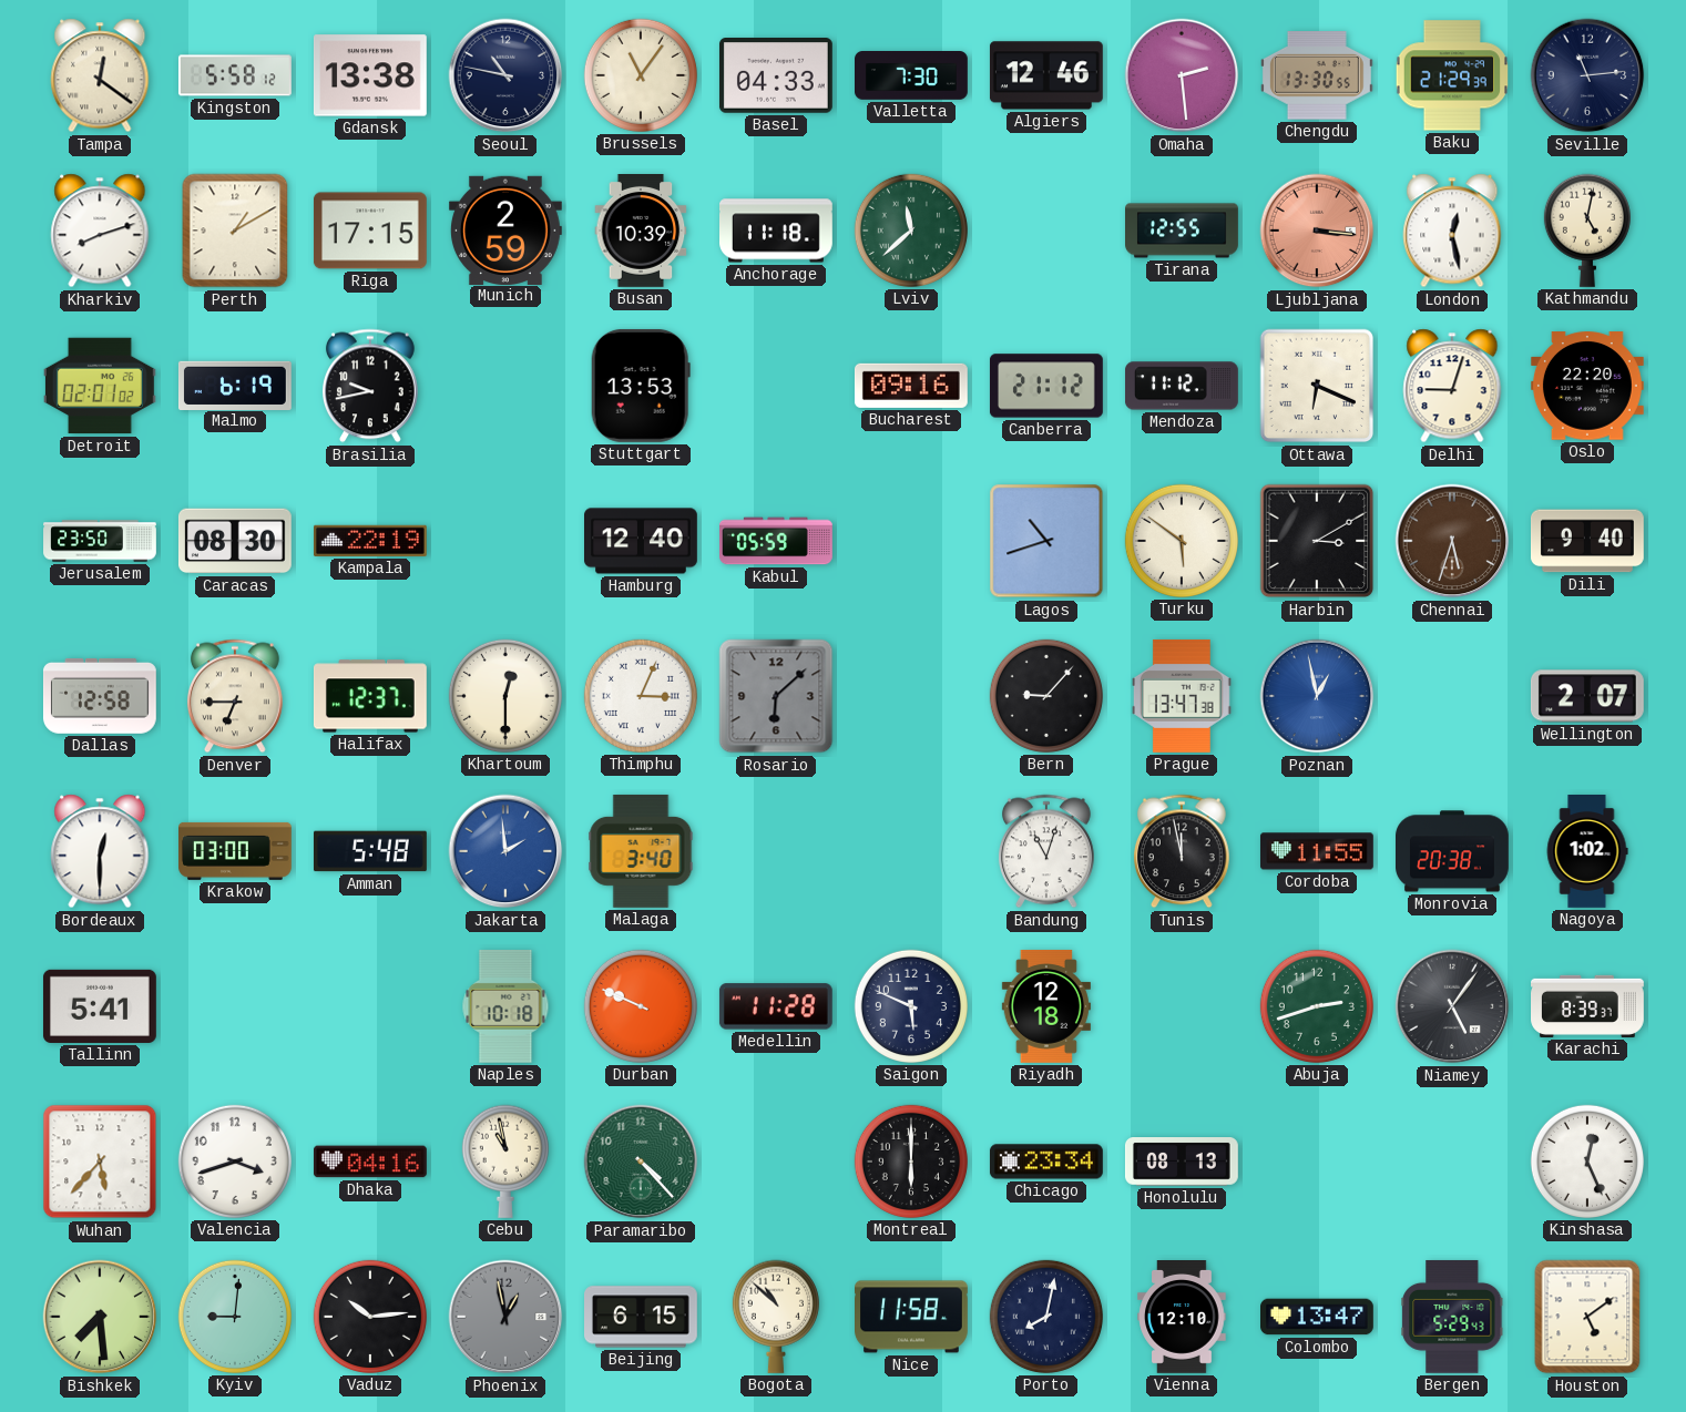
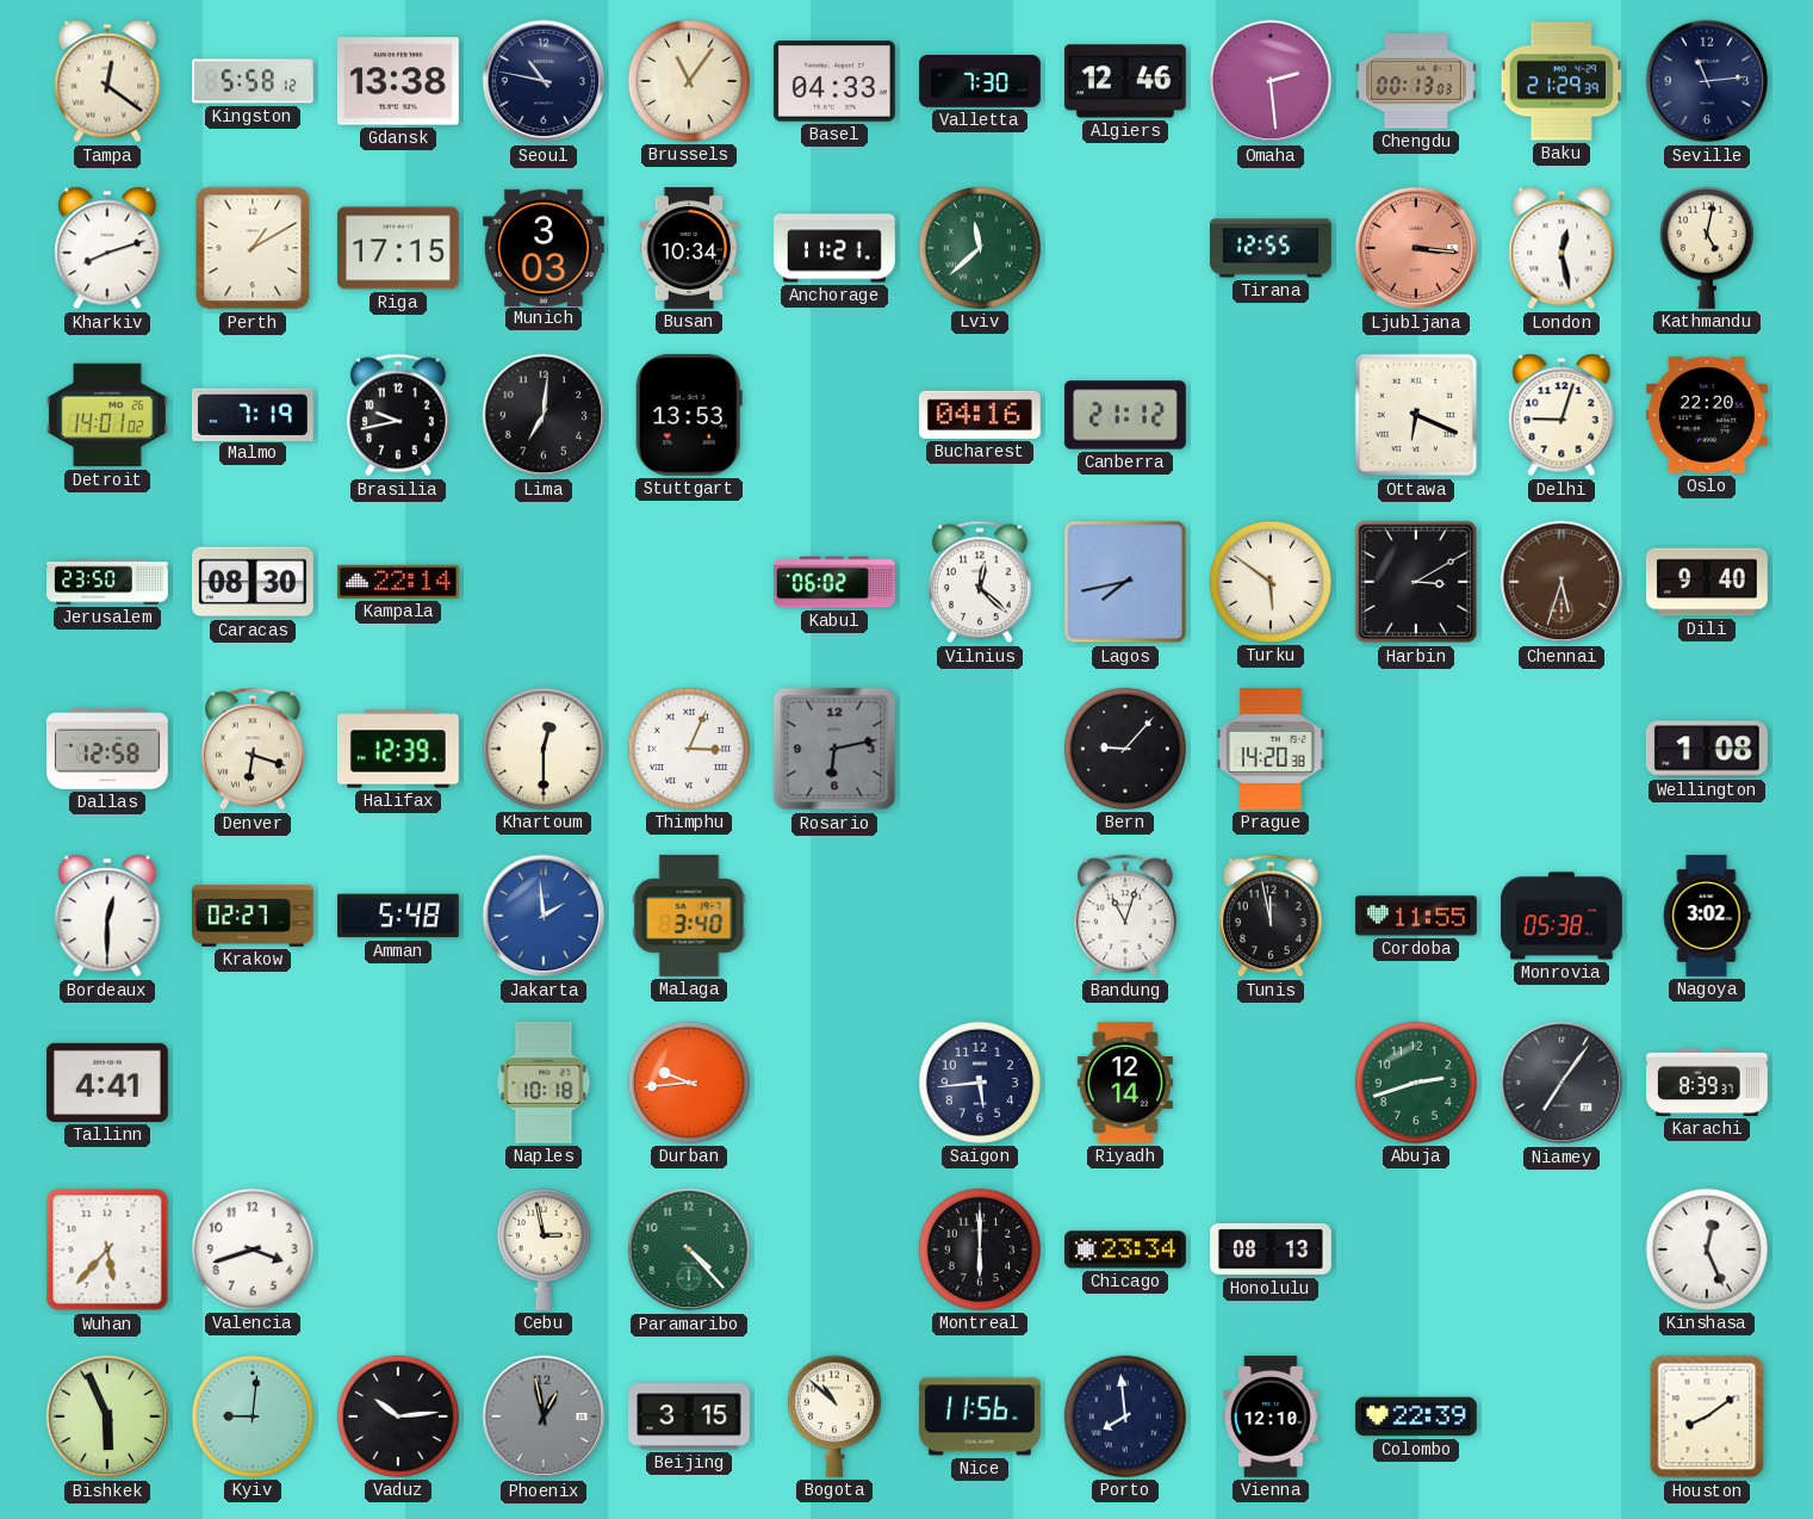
Chengdu: 13:30 -> 00:13
Munich: 2:59 -> 3:03
Busan: 10:39 -> 10:34
Anchorage: 11:18 -> 11:21
Detroit: 02:01 -> 14:01
Malmo: 6:19 -> 7:19
Lima: none -> 7:01
Bucharest: 09:16 -> 04:16
Mendoza: 11:12 -> none
Kampala: 22:19 -> 22:14
Hamburg: 12:40 -> none
Kabul: 05:59 -> 06:02
Vilnius: none -> 12:22
Lagos: 10:42 -> 7:43
Denver: 6:45 -> 6:18
Halifax: 12:37 -> 12:39
Rosario: 6:08 -> 6:13
Prague: 13:47 -> 14:20
Poznan: 12:58 -> none
Wellington: 2:07 -> 1:08
Krakow: 03:00 -> 02:27
Monrovia: 20:38 -> 05:38
Nagoya: 1:02 -> 3:02
Tallinn: 5:41 -> 4:41
Durban: 9:49 -> 9:44
Medellin: 11:28 -> none
Saigon: 5:49 -> 5:44
Riyadh: 12:18 -> 12:14
Niamey: 5:06 -> 7:06
Dhaka: 04:16 -> none
Cebu: 10:58 -> 2:58
Bishkek: 7:29 -> 5:56
Beijing: 6:15 -> 3:15
Nice: 11:58 -> 11:56
Porto: 8:02 -> 7:59
Colombo: 13:47 -> 22:39
Bergen: 5:29 -> none
Houston: 5:09 -> 8:09
